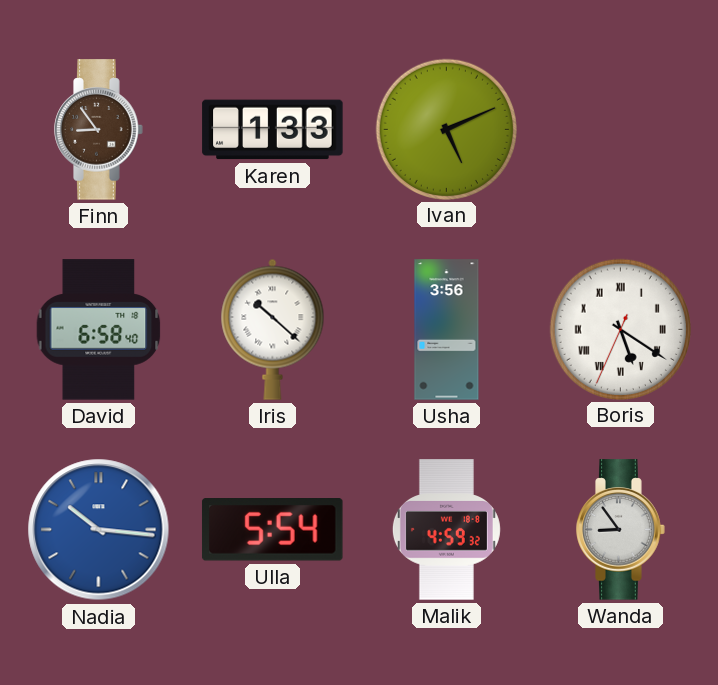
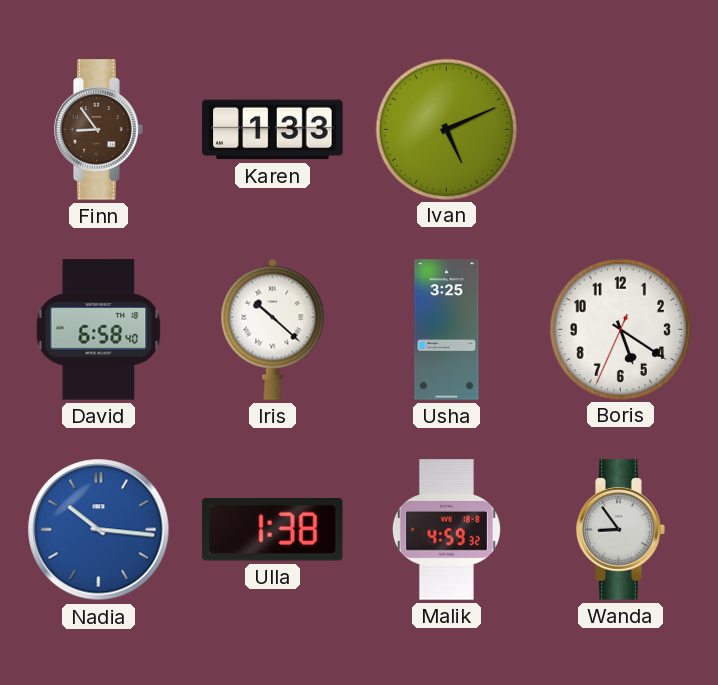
Usha: 3:56 -> 3:25
Boris numerals: Roman -> Arabic
Ulla: 5:54 -> 1:38
